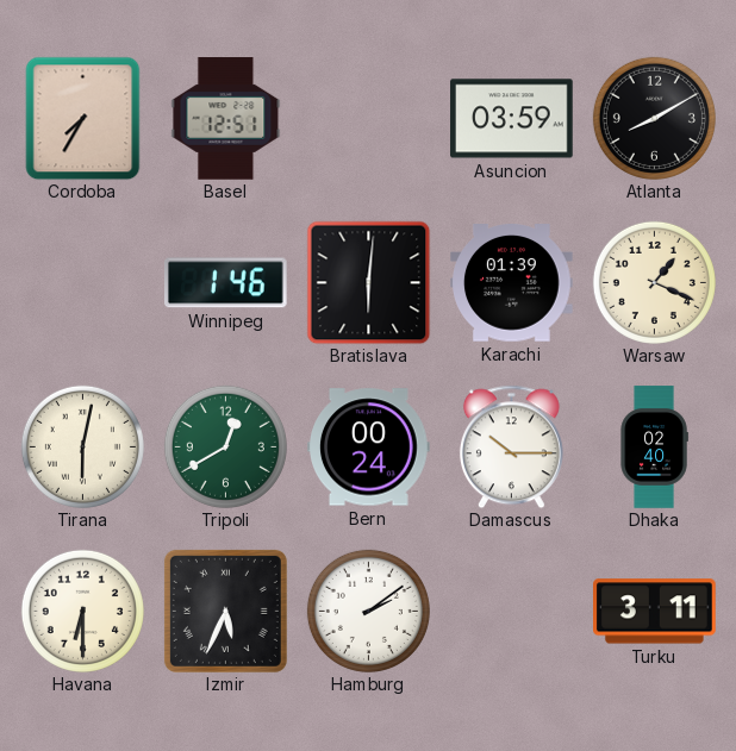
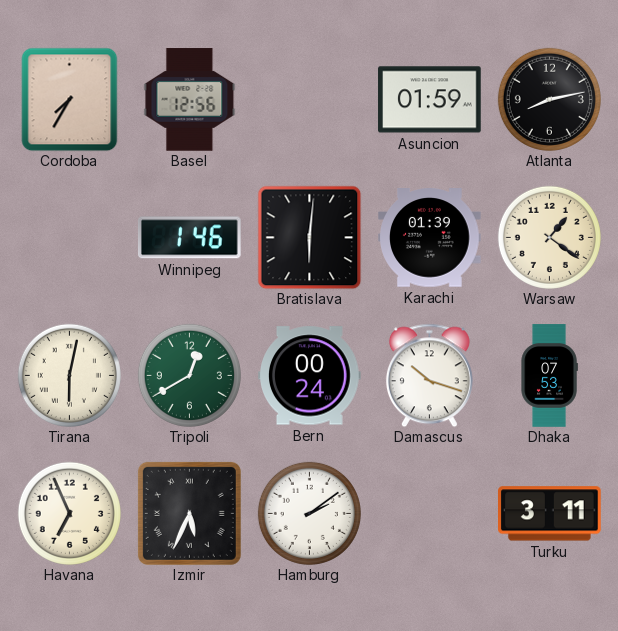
Basel: 12:51 -> 12:56
Asuncion: 03:59 -> 01:59
Atlanta: 8:10 -> 8:13
Warsaw: 1:19 -> 1:21
Damascus: 10:15 -> 10:18
Dhaka: 02:40 -> 07:53
Havana: 6:30 -> 6:56
